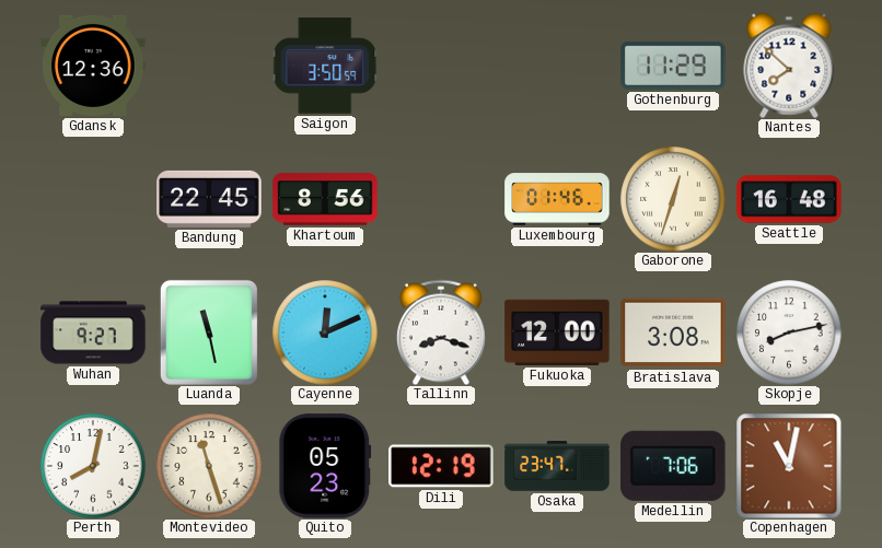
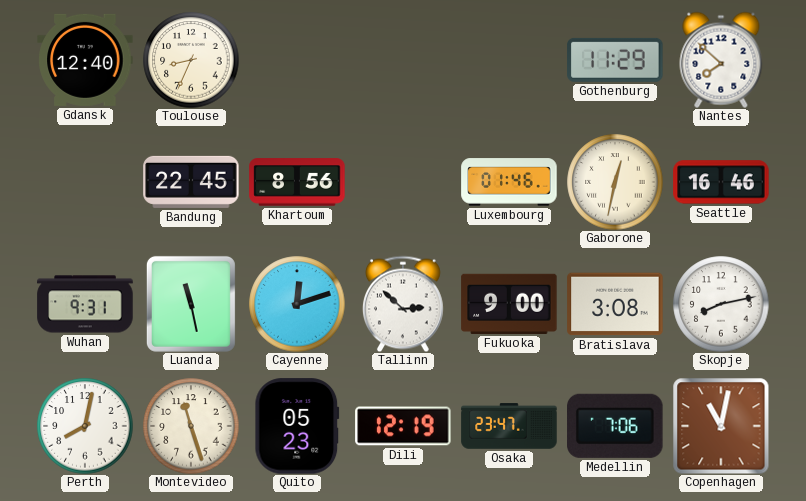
Gdansk: 12:36 -> 12:40
Toulouse: none -> 8:34
Saigon: 3:50 -> none
Gaborone: 12:33 -> 12:32
Seattle: 16:48 -> 16:46
Wuhan: 9:27 -> 9:31
Cayenne: 12:11 -> 12:12
Tallinn: 8:18 -> 2:52
Fukuoka: 12:00 -> 9:00
